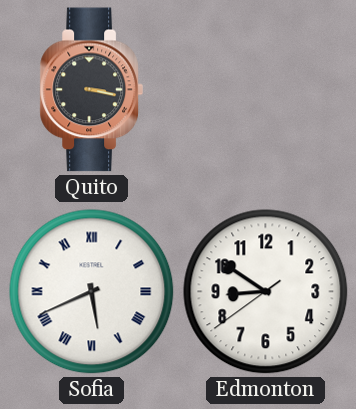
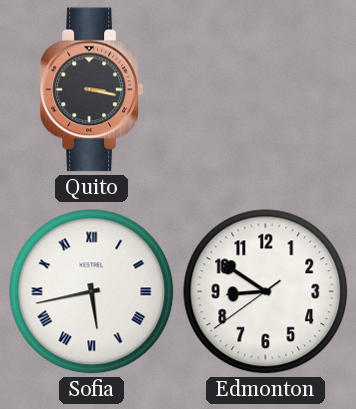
Sofia: 5:41 -> 5:43
